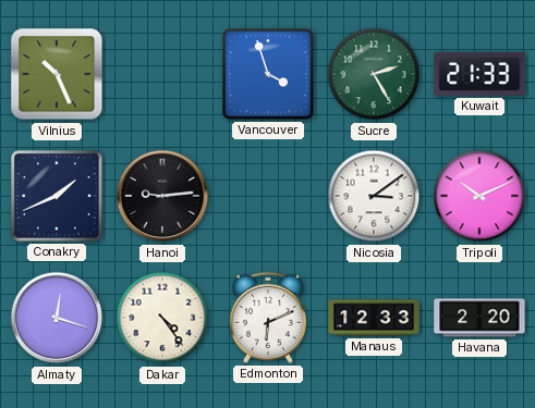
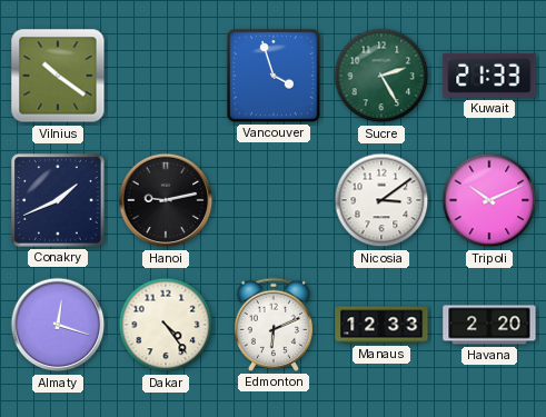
Vilnius: 10:26 -> 10:21
Hanoi: 9:14 -> 9:13
